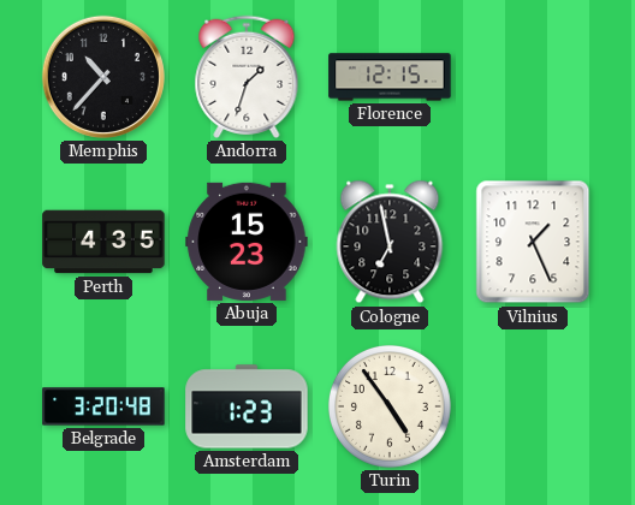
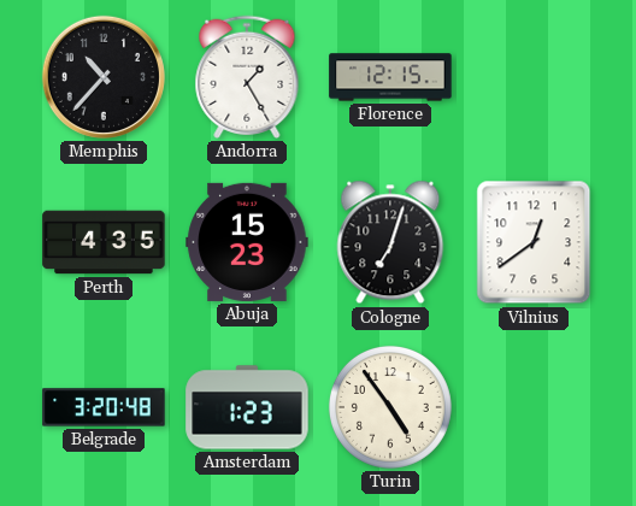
Andorra: 1:33 -> 1:25
Cologne: 6:58 -> 7:03
Vilnius: 1:26 -> 12:39
